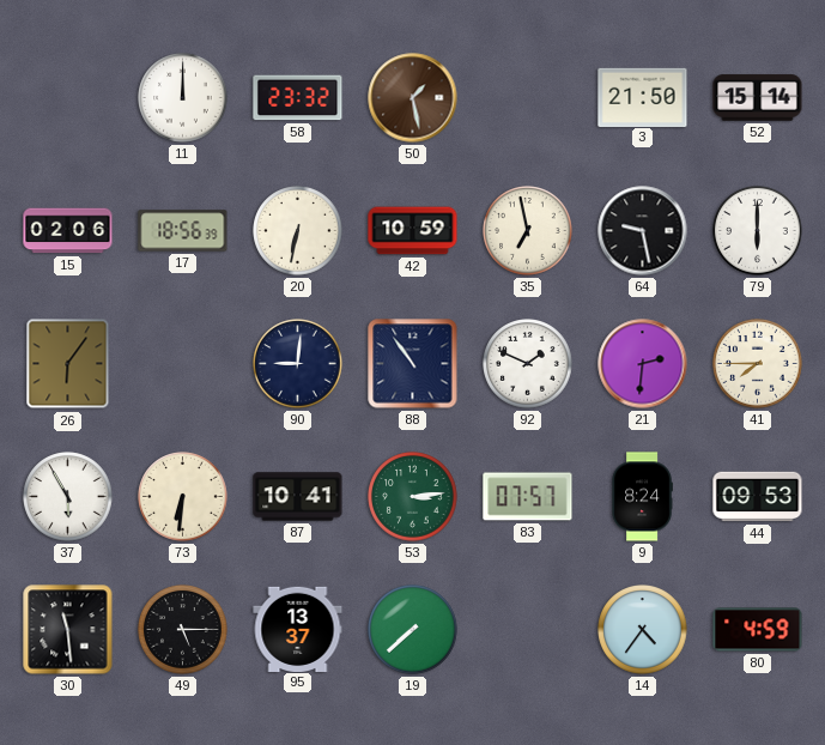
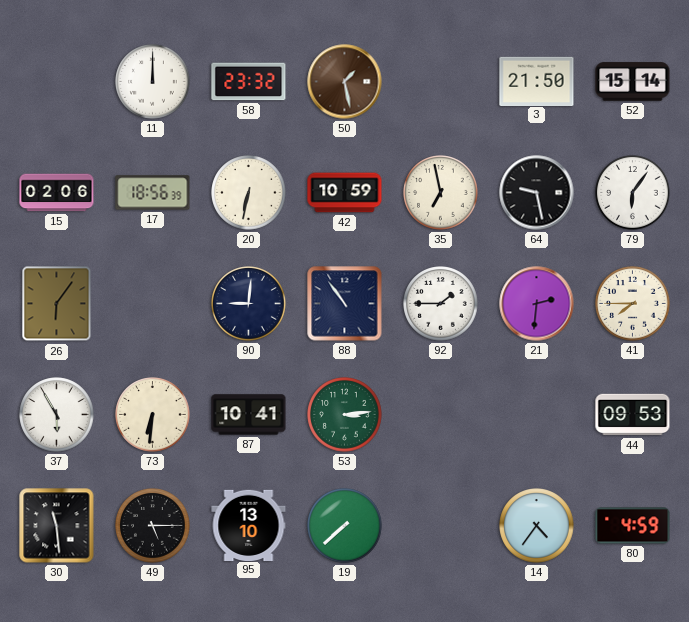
79: 6:00 -> 6:06
92: 1:49 -> 1:45
83: 07:57 -> none
9: 8:24 -> none
95: 13:37 -> 13:10
